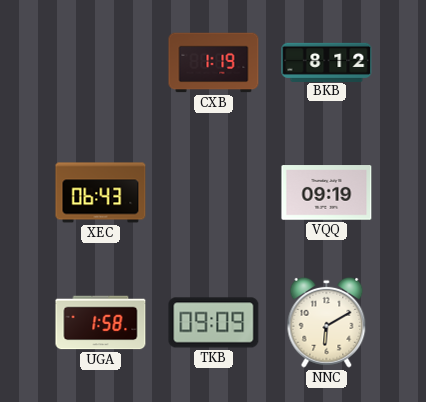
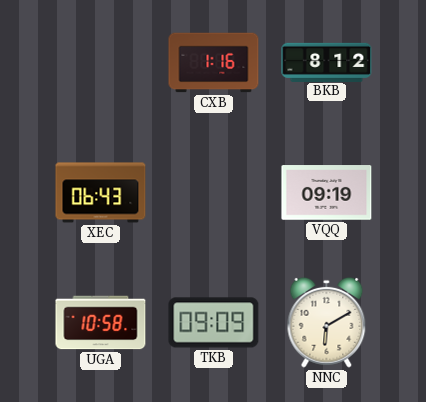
CXB: 1:19 -> 1:16
UGA: 1:58 -> 10:58
